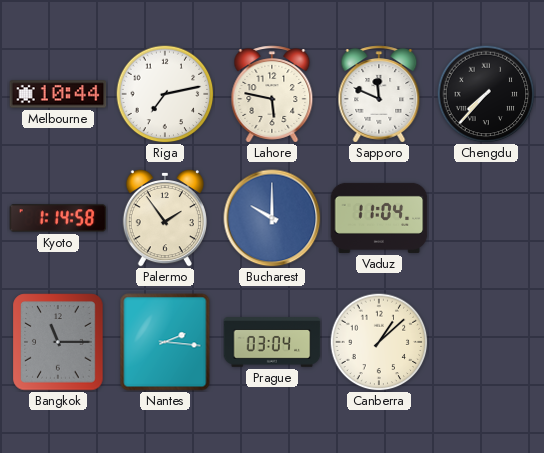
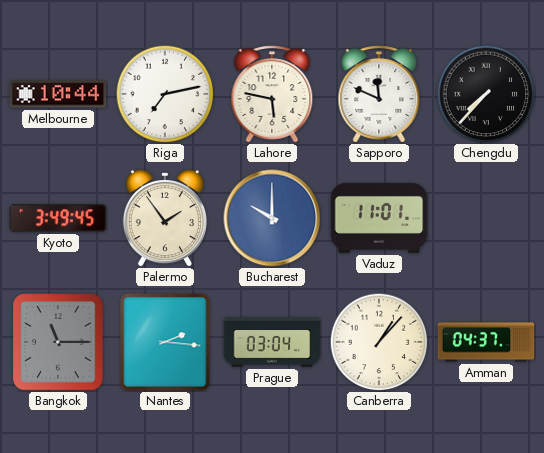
Kyoto: 1:14 -> 3:49
Vaduz: 11:04 -> 11:01
Canberra: 1:08 -> 1:07
Amman: none -> 04:37
